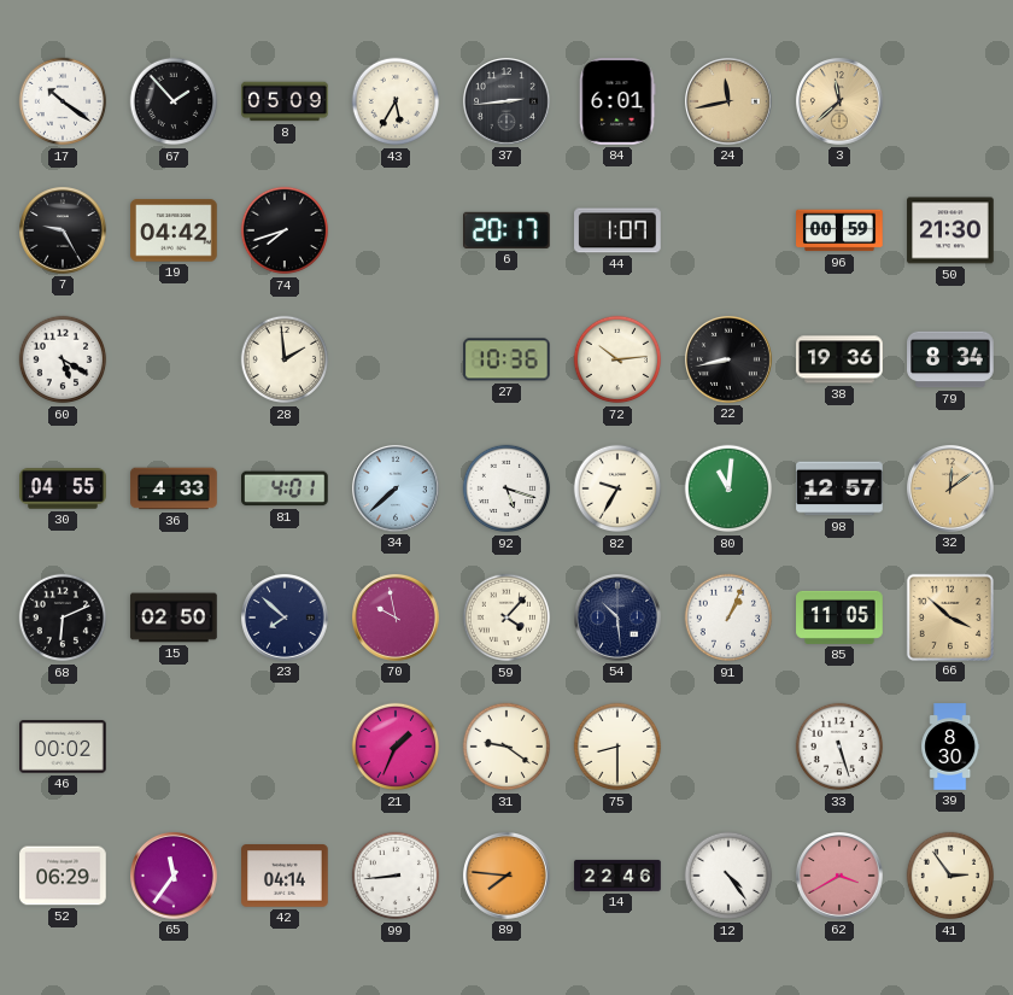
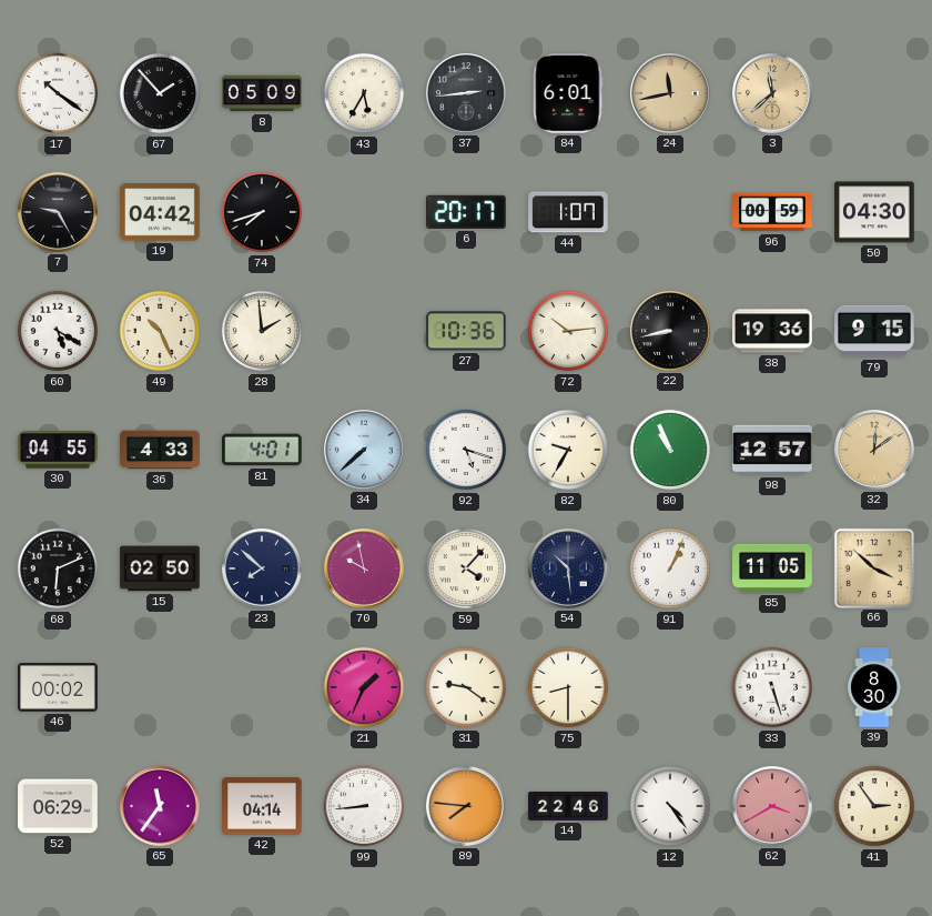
50: 21:30 -> 04:30
49: none -> 10:26
79: 8:34 -> 9:15
80: 11:01 -> 10:56
